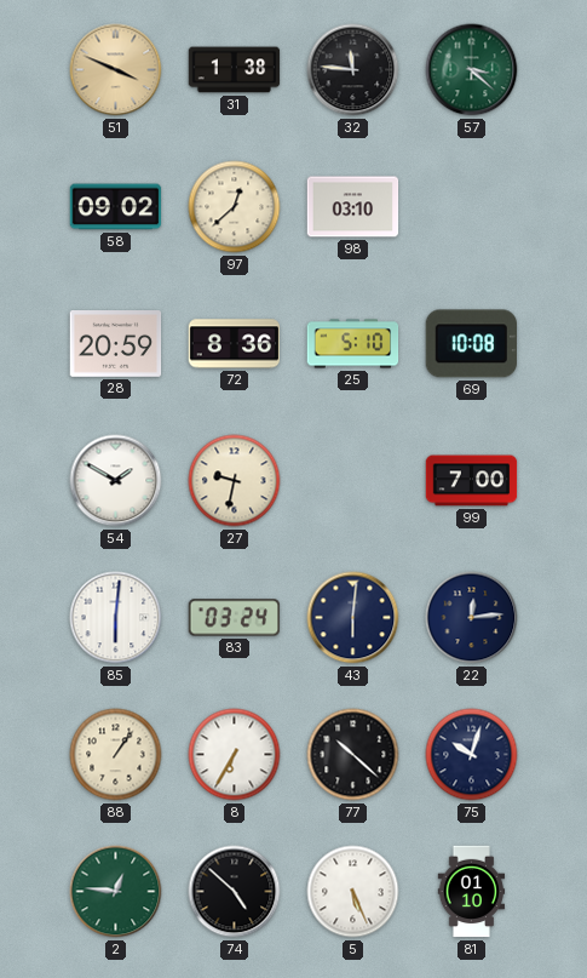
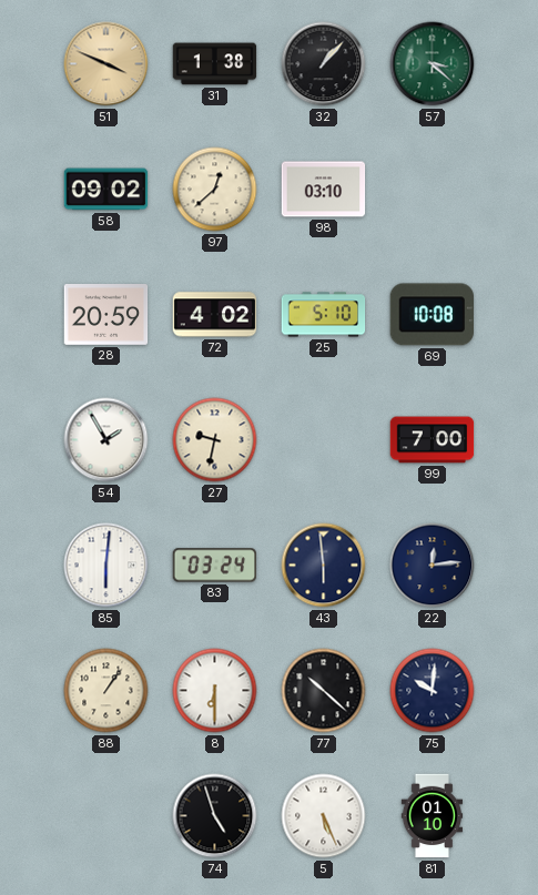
32: 11:46 -> 1:07
72: 8:36 -> 4:02
54: 1:50 -> 1:55
43: 6:01 -> 5:59
8: 6:35 -> 6:30
75: 10:03 -> 10:01
2: 12:46 -> none
74: 4:52 -> 4:57
